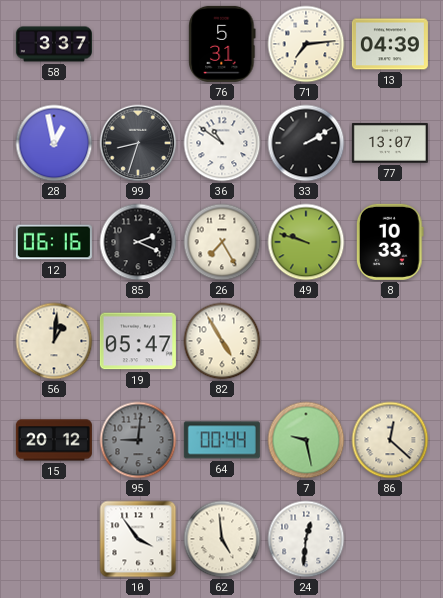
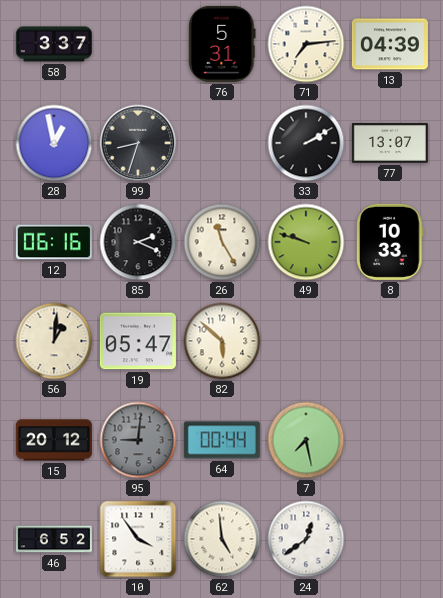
36: 10:51 -> none
26: 7:25 -> 11:25
82: 4:55 -> 5:52
7: 9:28 -> 7:28
86: 12:22 -> none
46: none -> 6:52
24: 12:31 -> 12:39
